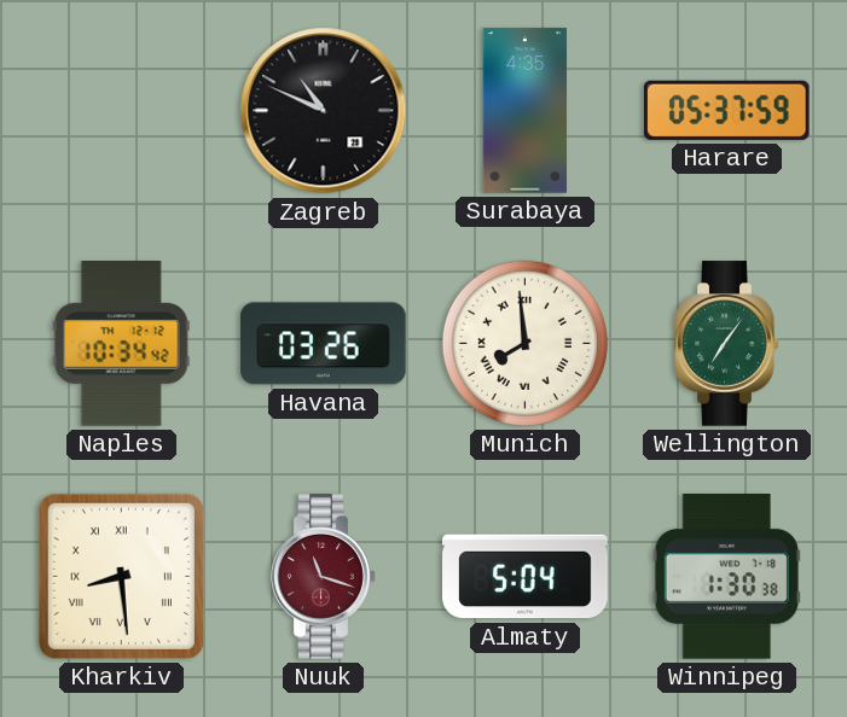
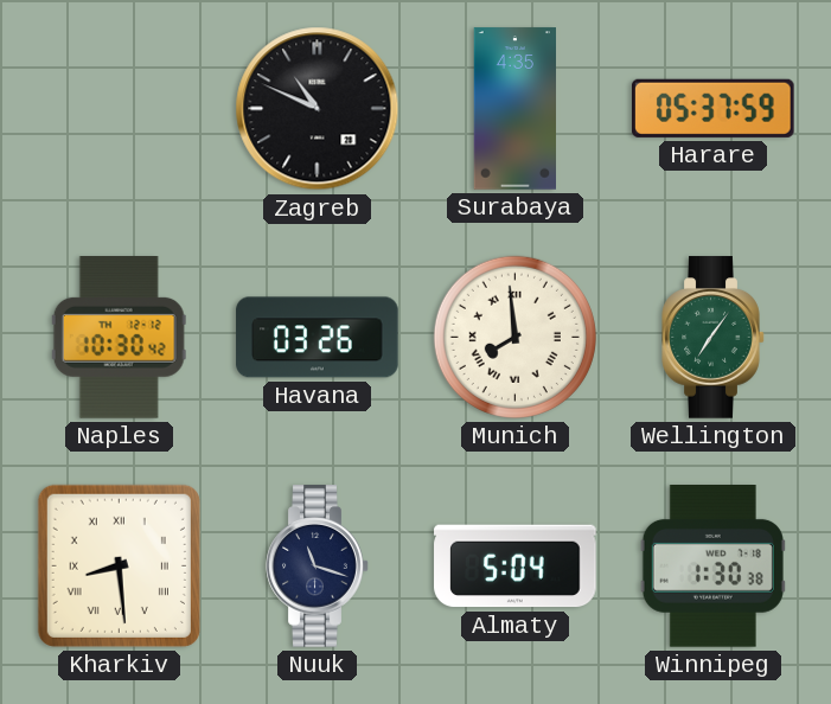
Naples: 10:34 -> 10:30
Nuuk dial: burgundy -> navy
